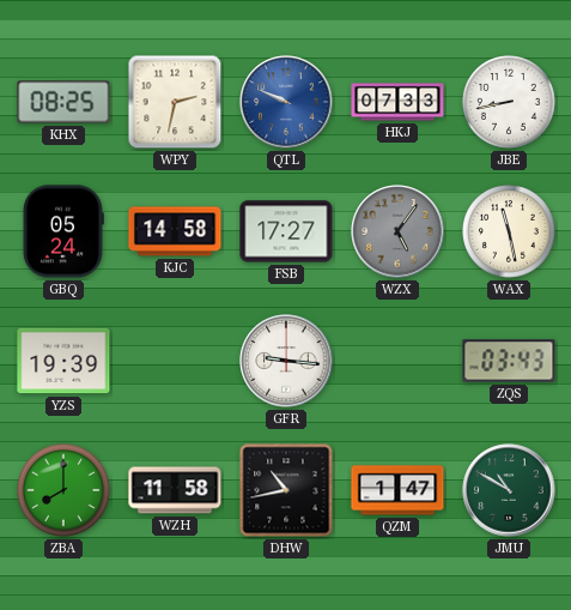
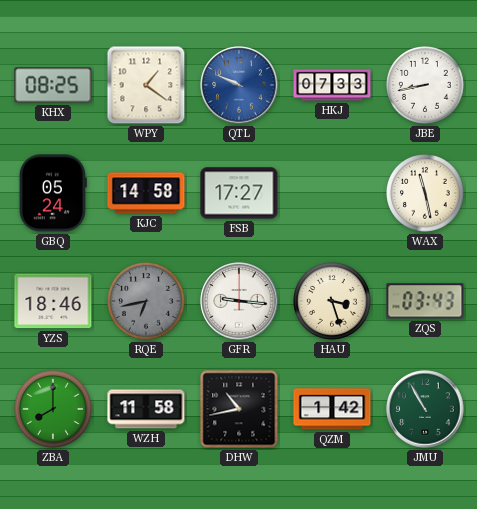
WPY: 2:32 -> 1:21
WZX: 5:06 -> none
YZS: 19:39 -> 18:46
RQE: none -> 6:43
HAU: none -> 3:27
QZM: 1:47 -> 1:42
JMU: 10:50 -> 10:55
